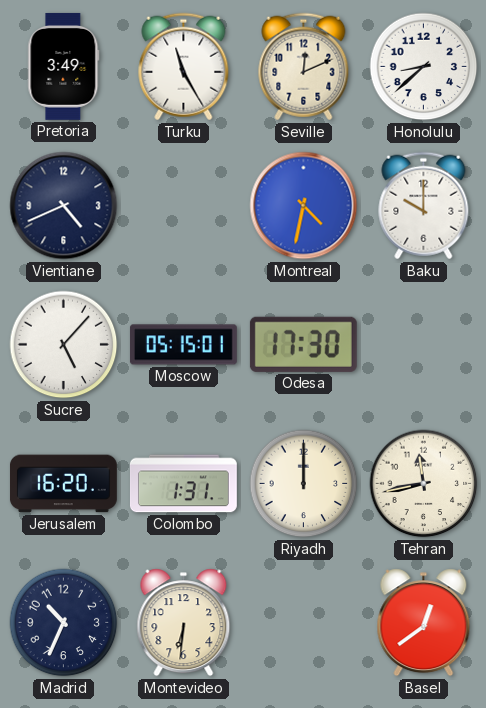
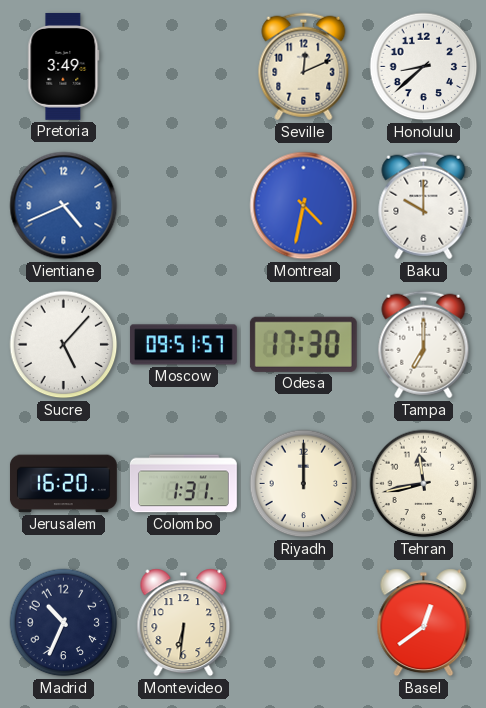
Turku: 11:25 -> none
Vientiane dial: navy -> blue
Moscow: 05:15 -> 09:51
Tampa: none -> 7:00
